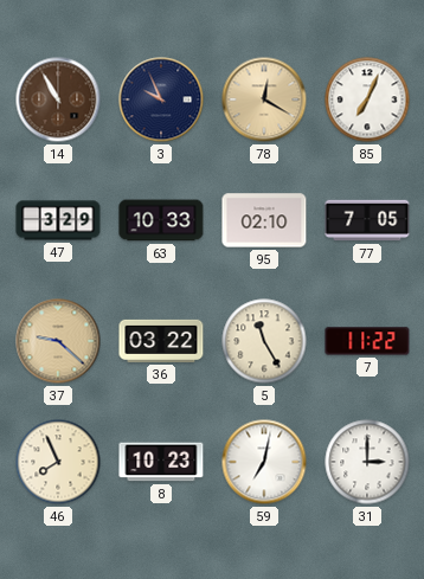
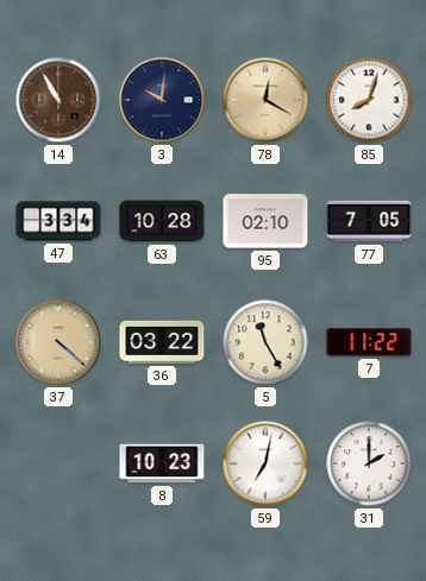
3: 9:56 -> 10:01
85: 7:04 -> 8:03
47: 3:29 -> 3:34
63: 10:33 -> 10:28
37: 9:22 -> 4:22
46: 7:56 -> none
31: 3:00 -> 2:00
